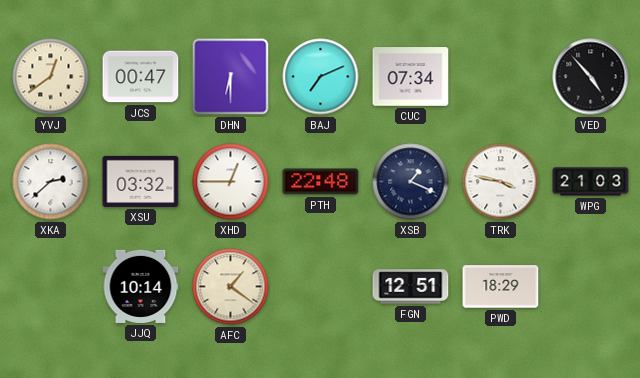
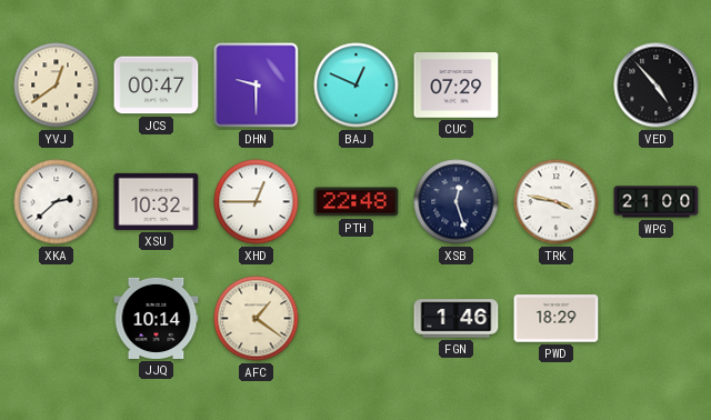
DHN: 6:30 -> 9:30
BAJ: 7:11 -> 12:49
CUC: 07:34 -> 07:29
XSU: 03:32 -> 10:32
XSB: 1:19 -> 12:27
WPG: 21:03 -> 21:00
FGN: 12:51 -> 1:46
